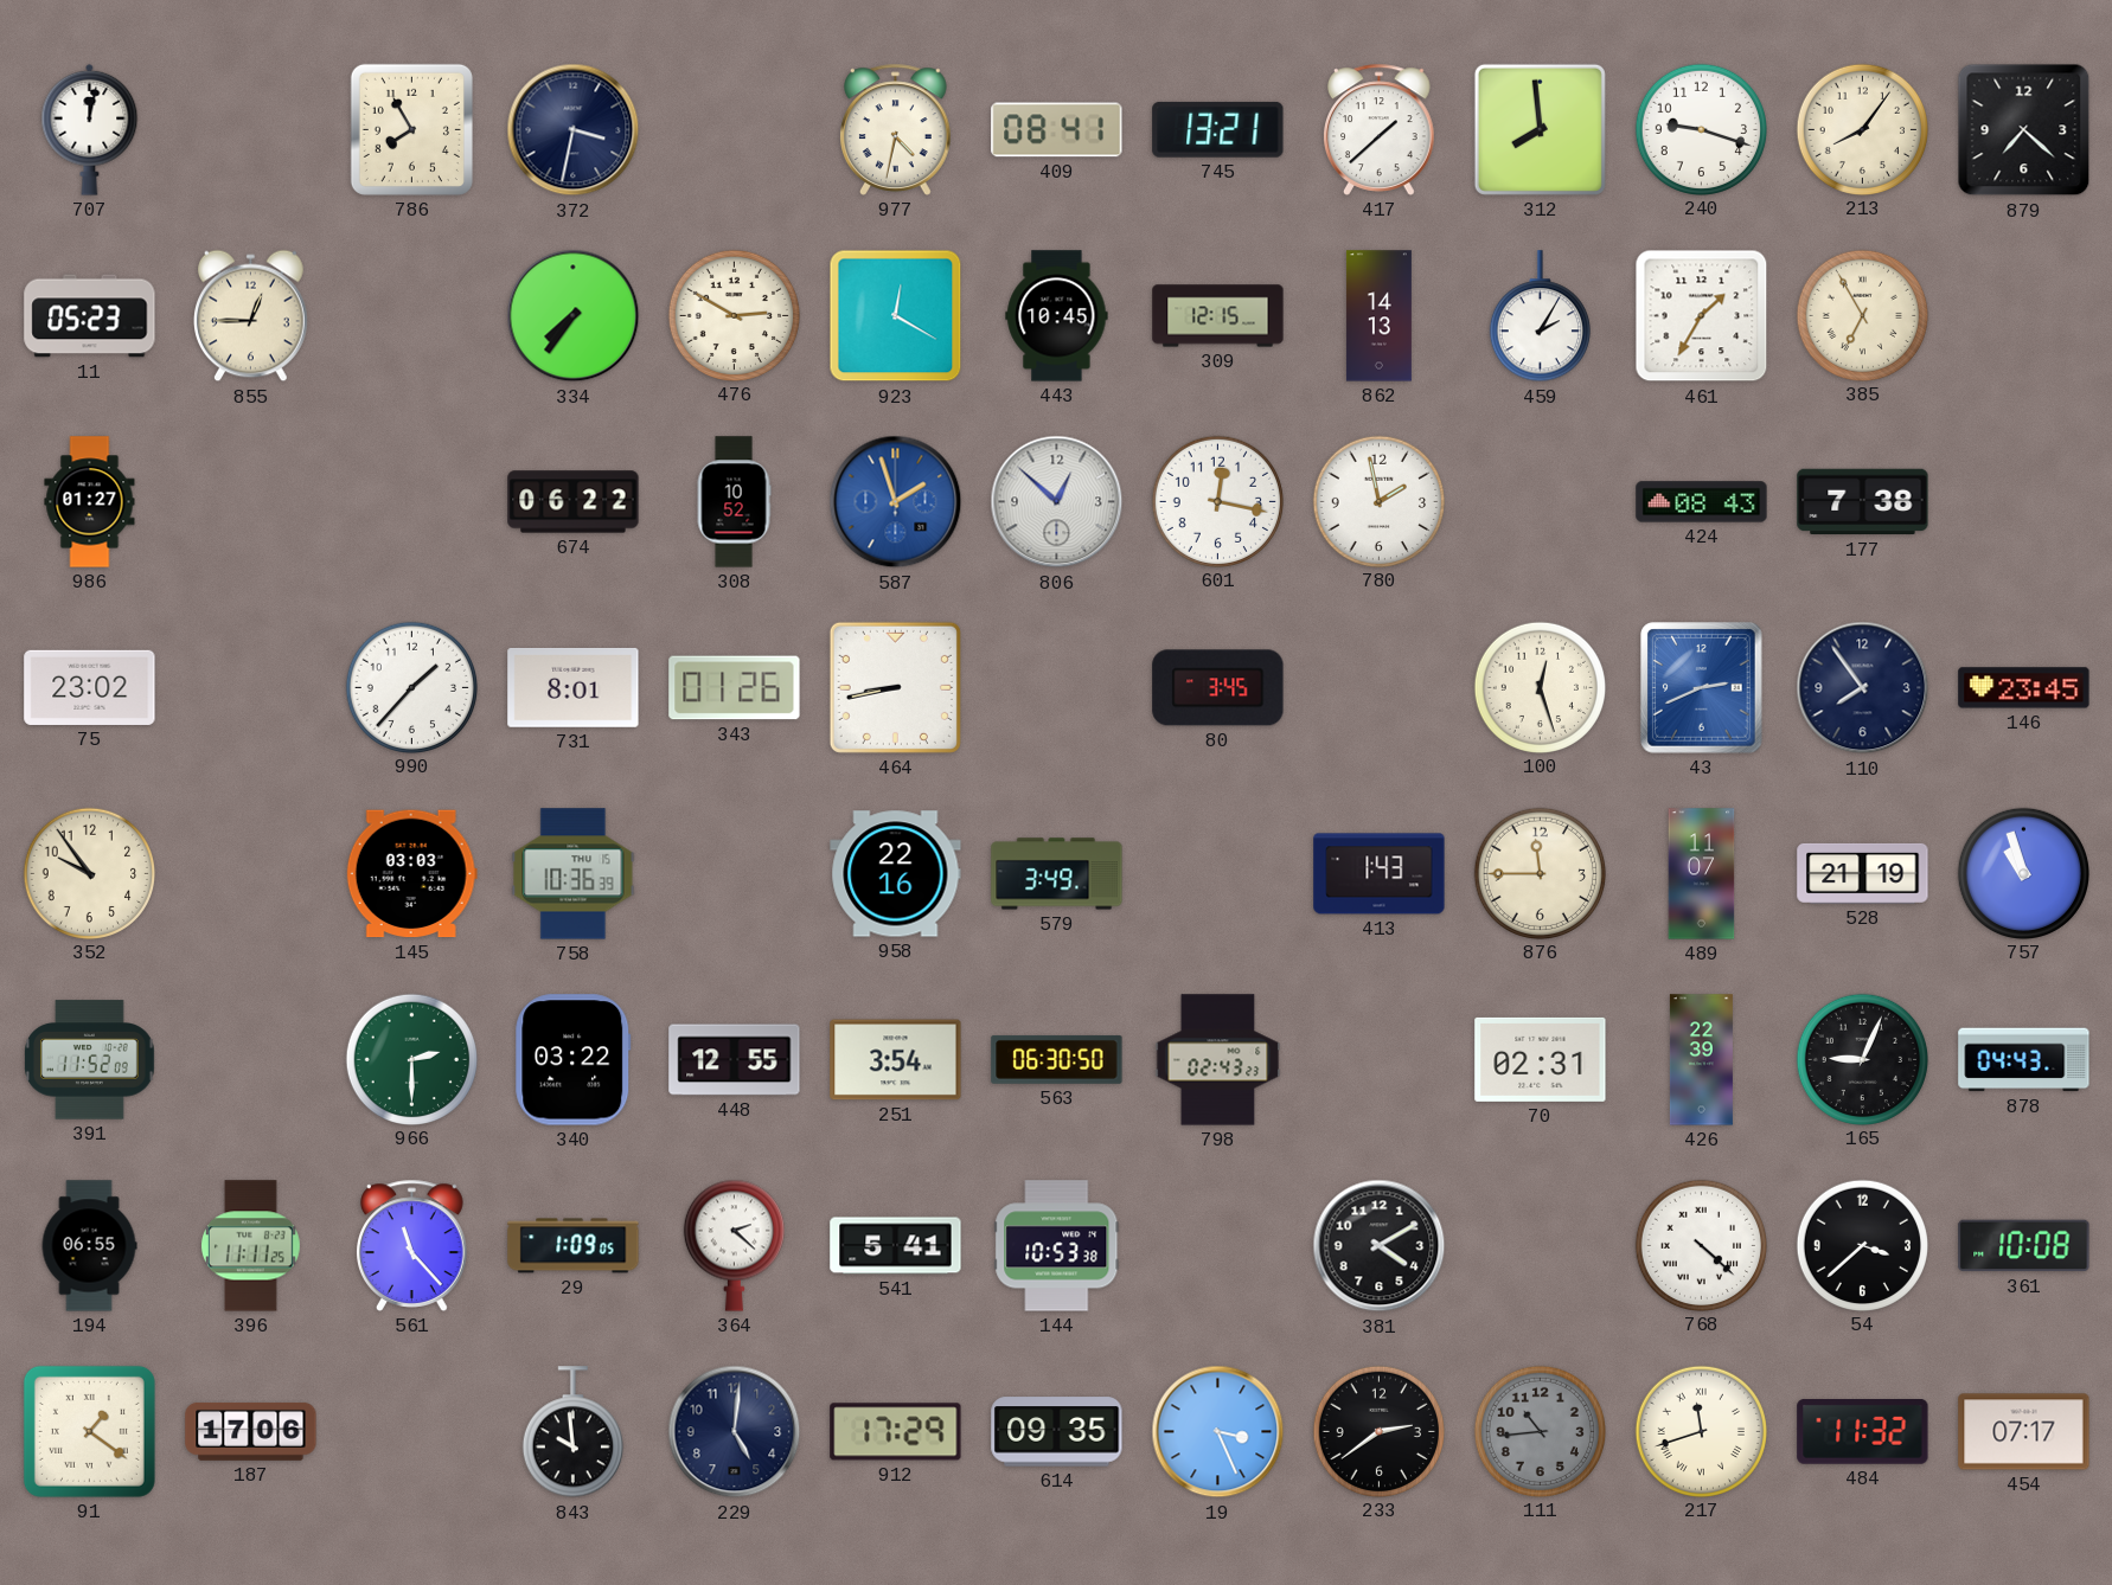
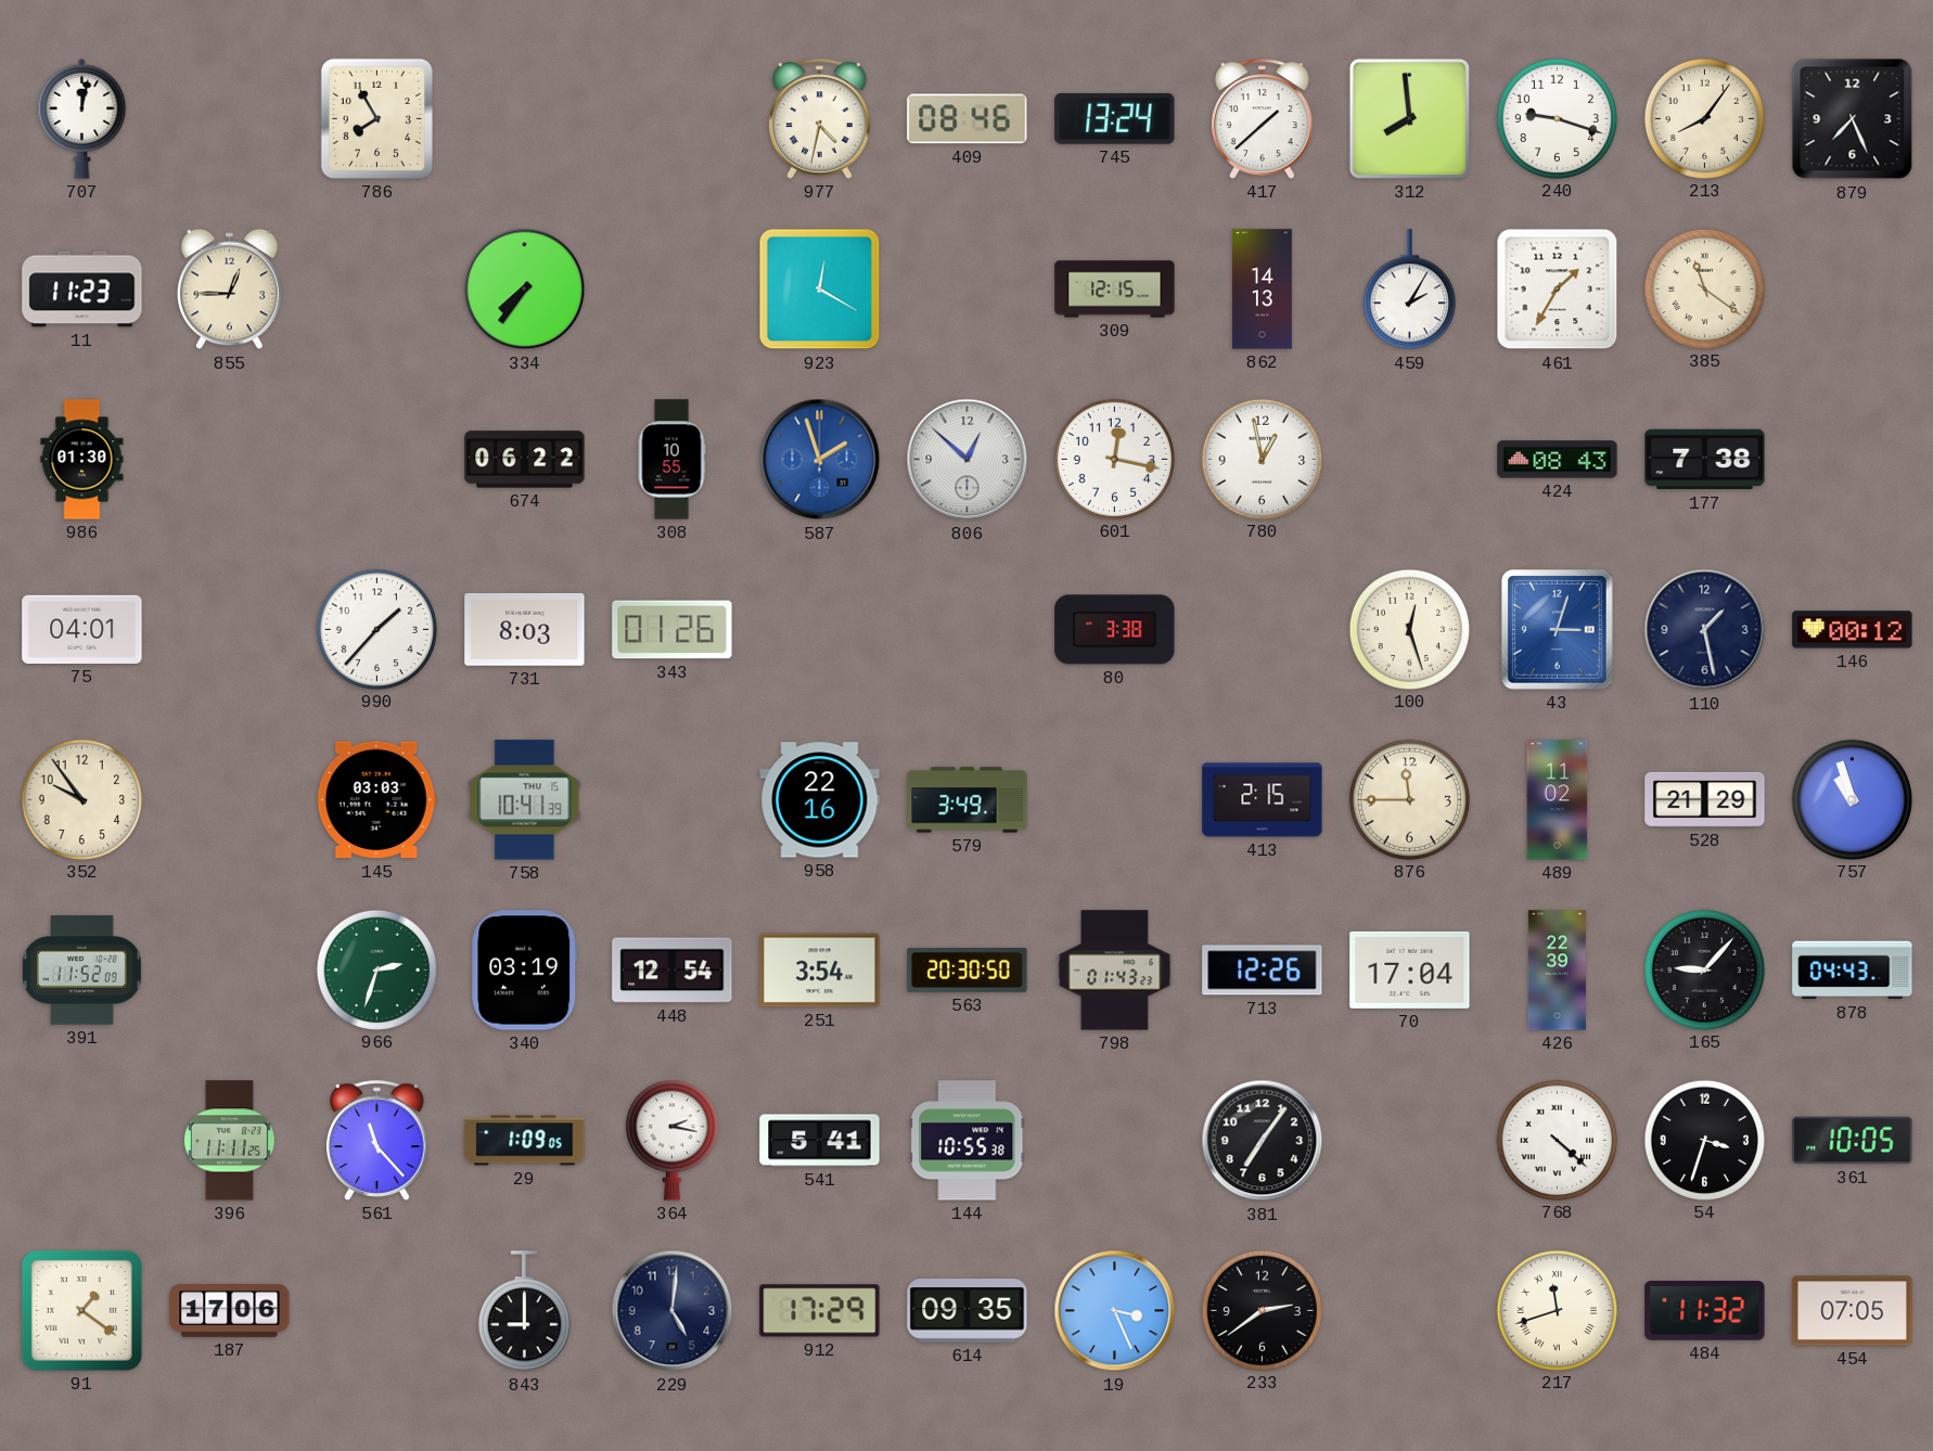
372: 3:32 -> none
409: 08:41 -> 08:46
745: 13:21 -> 13:24
879: 7:22 -> 7:26
11: 05:23 -> 11:23
476: 2:50 -> none
443: 10:45 -> none
385: 6:55 -> 11:21
986: 01:27 -> 01:30
308: 10:52 -> 10:55
780: 1:58 -> 12:58
75: 23:02 -> 04:01
731: 8:01 -> 8:03
464: 8:43 -> none
80: 3:45 -> 3:38
43: 2:41 -> 3:03
110: 7:54 -> 1:28
146: 23:45 -> 00:12
758: 10:36 -> 10:41
413: 1:43 -> 2:15
489: 11:07 -> 11:02
528: 21:19 -> 21:29
966: 2:30 -> 2:33
340: 03:22 -> 03:19
448: 12:55 -> 12:54
563: 06:30 -> 20:30
798: 02:43 -> 01:43
713: none -> 12:26
70: 02:31 -> 17:04
165: 9:04 -> 9:07
194: 06:55 -> none
364: 2:22 -> 2:17
144: 10:53 -> 10:55
381: 4:10 -> 7:06
54: 3:38 -> 3:33
361: 10:08 -> 10:05
843: 9:59 -> 9:00
111: 10:44 -> none
454: 07:17 -> 07:05
